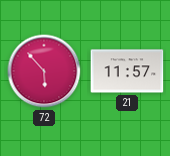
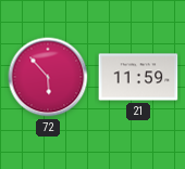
21: 11:57 -> 11:59
